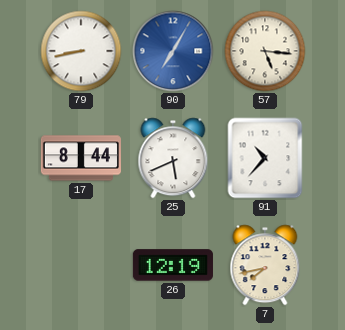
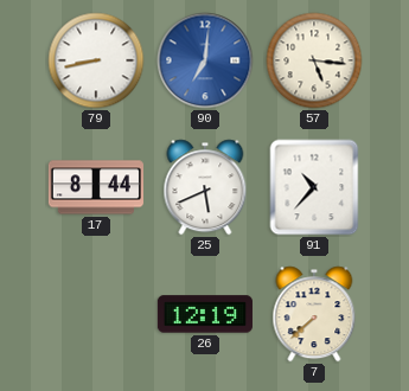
90: 7:05 -> 7:01
7: 7:43 -> 7:38
